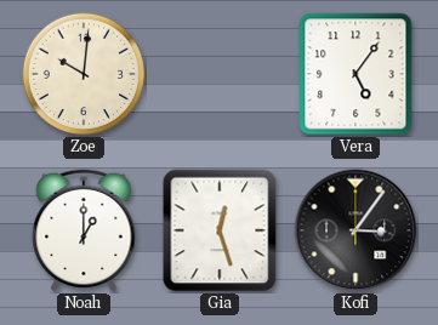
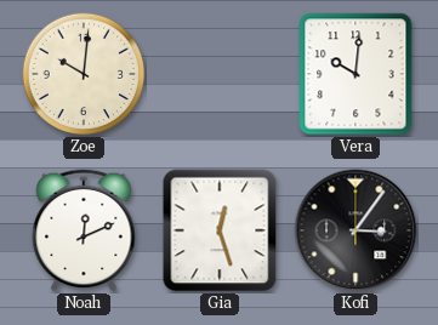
Vera: 5:06 -> 10:01
Noah: 1:00 -> 12:11
